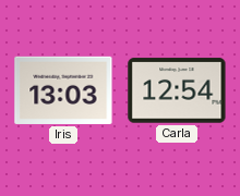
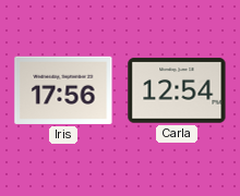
Iris: 13:03 -> 17:56
